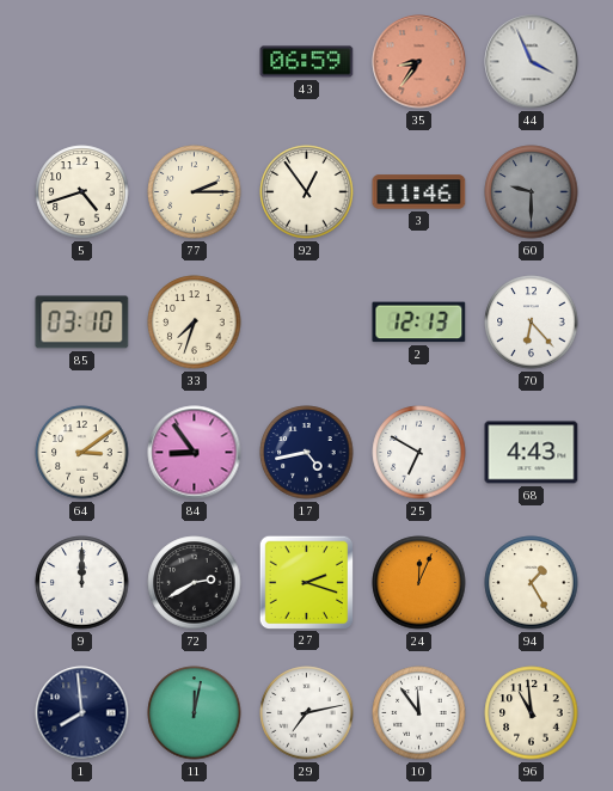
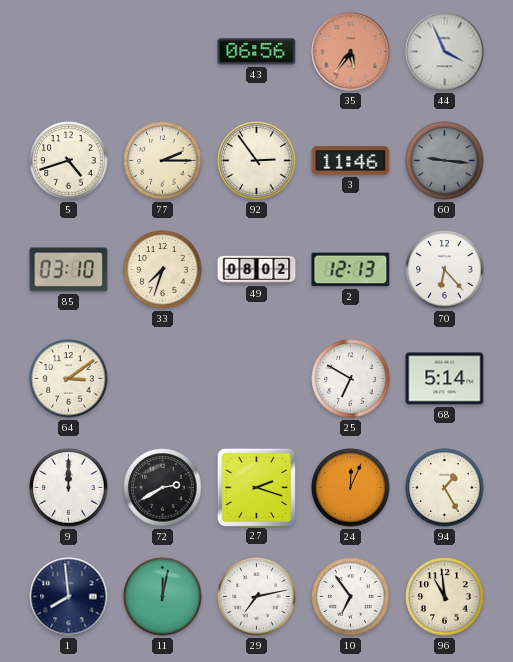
43: 06:59 -> 06:56
35: 8:36 -> 5:36
92: 12:54 -> 2:54
60: 9:30 -> 9:16
49: none -> 08:02
84: 8:54 -> none
17: 4:43 -> none
68: 4:43 -> 5:14
10: 11:54 -> 6:54
